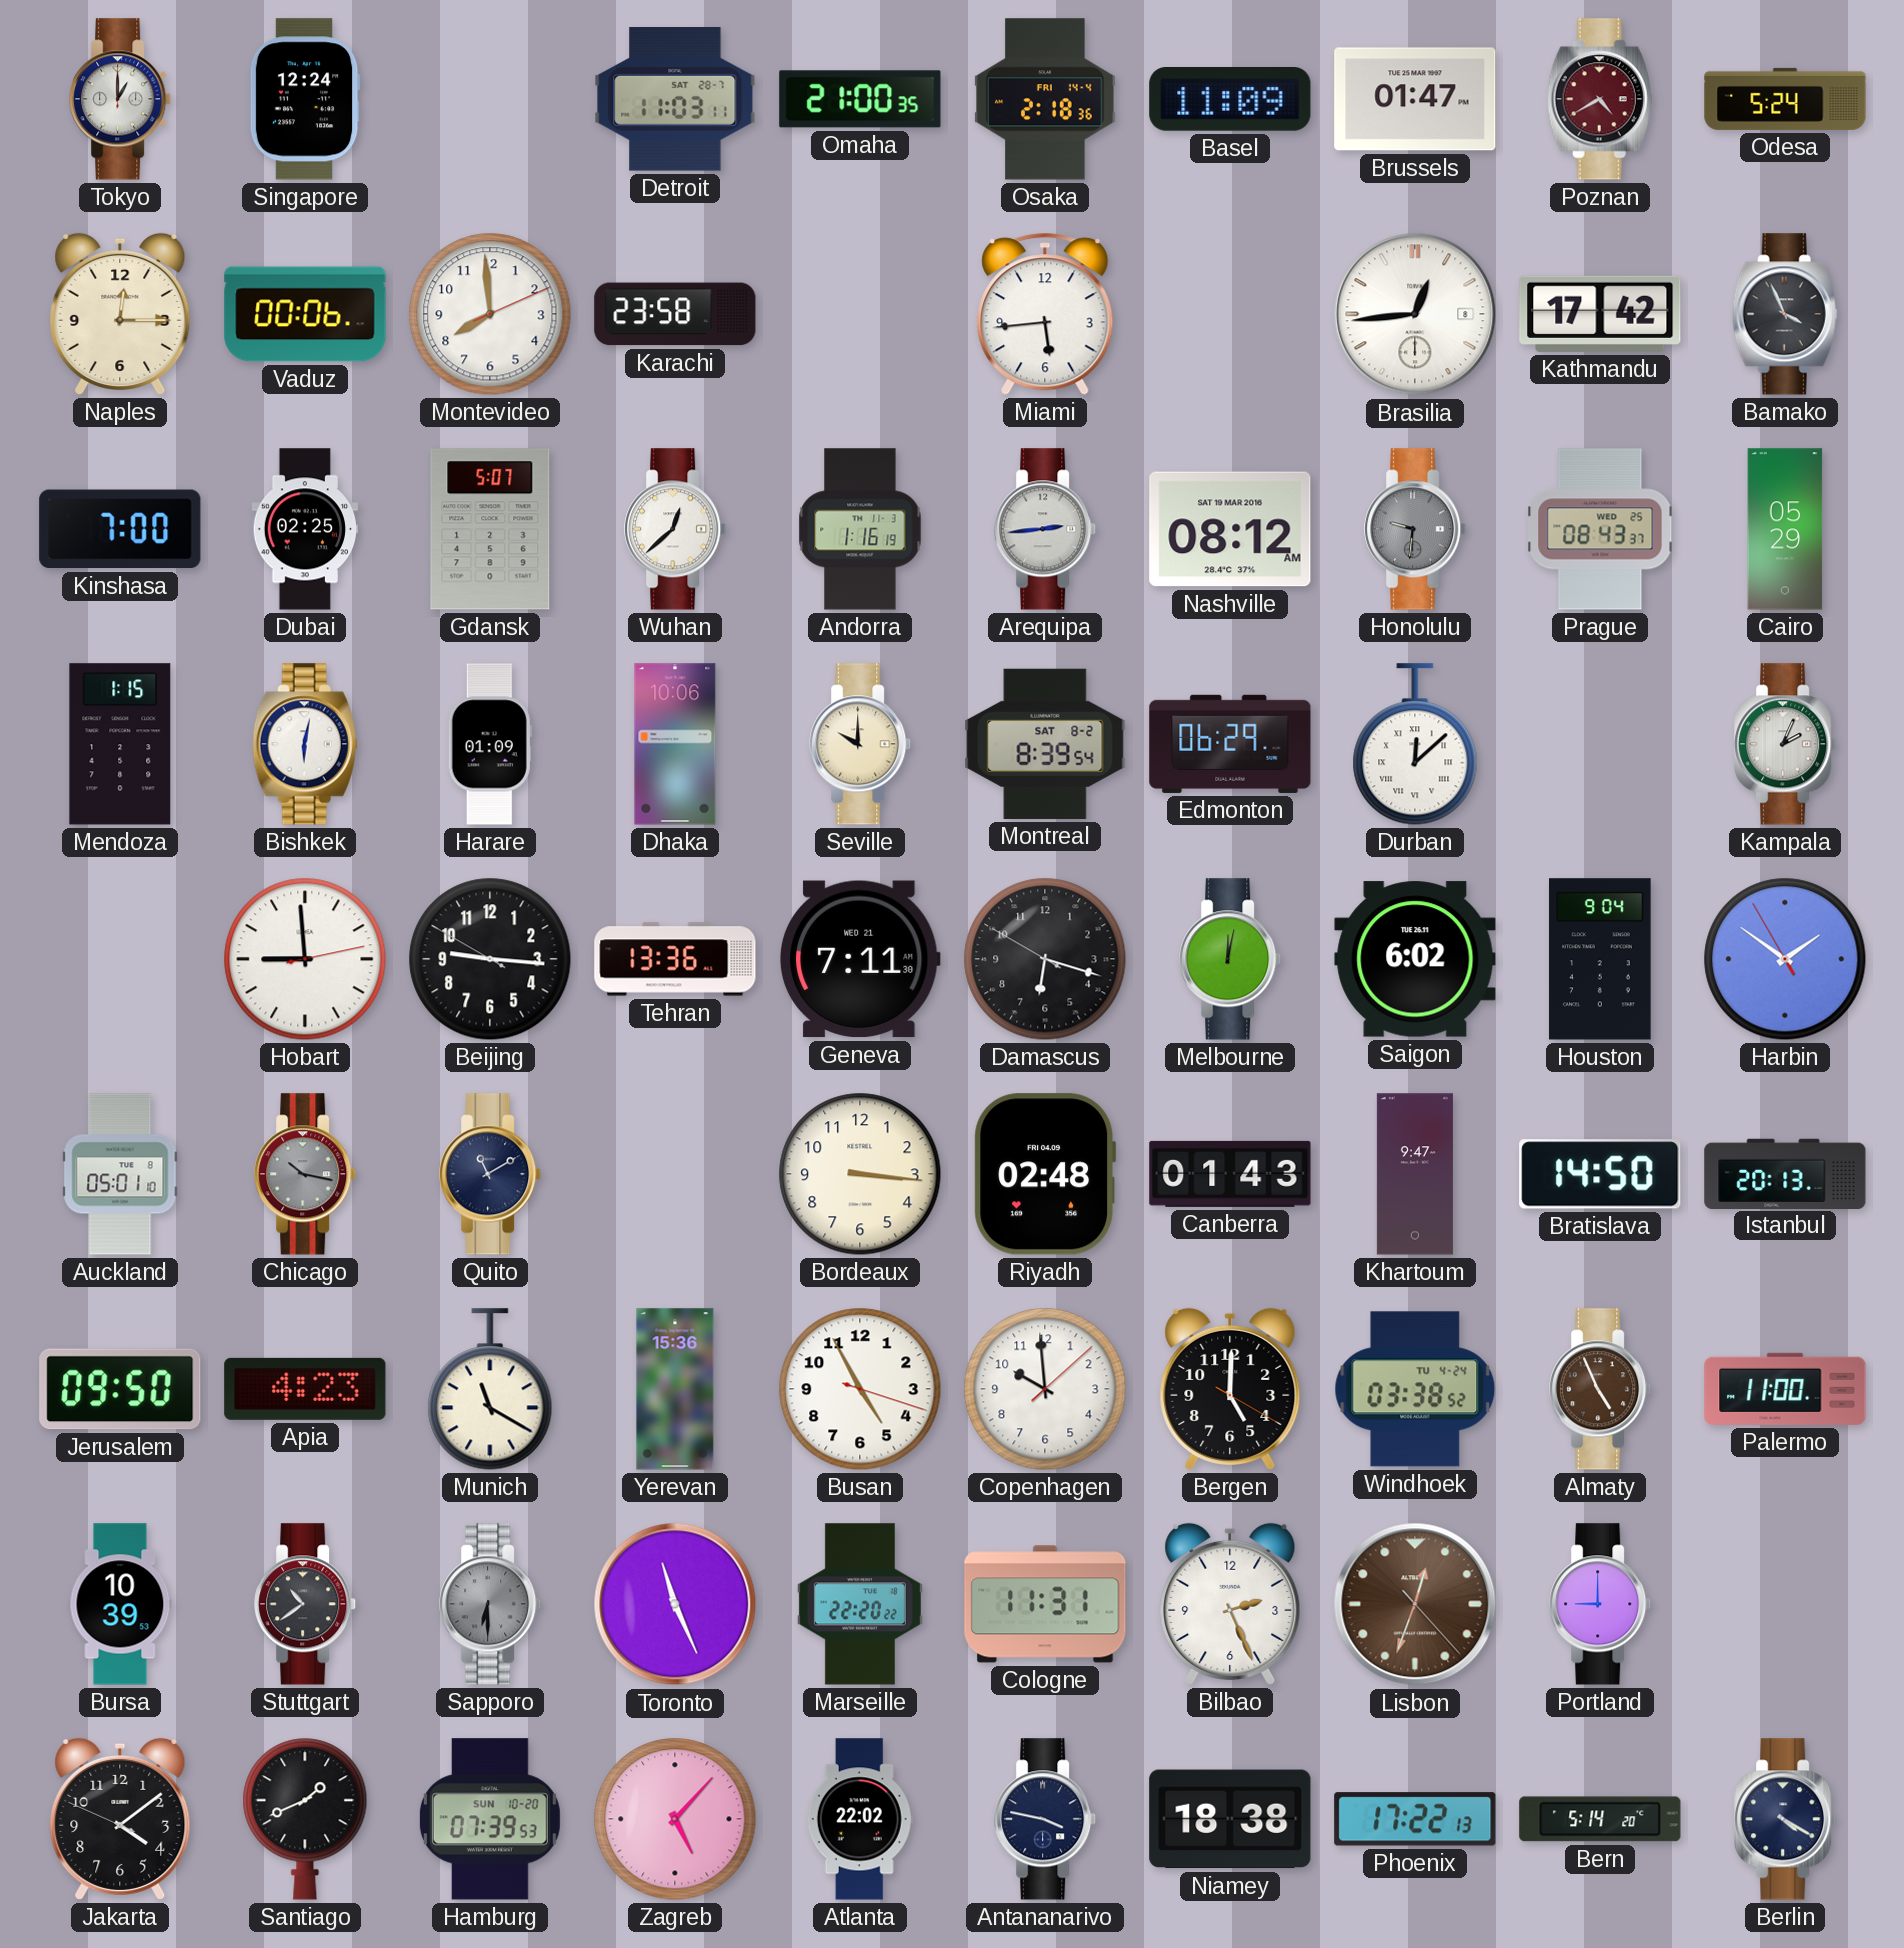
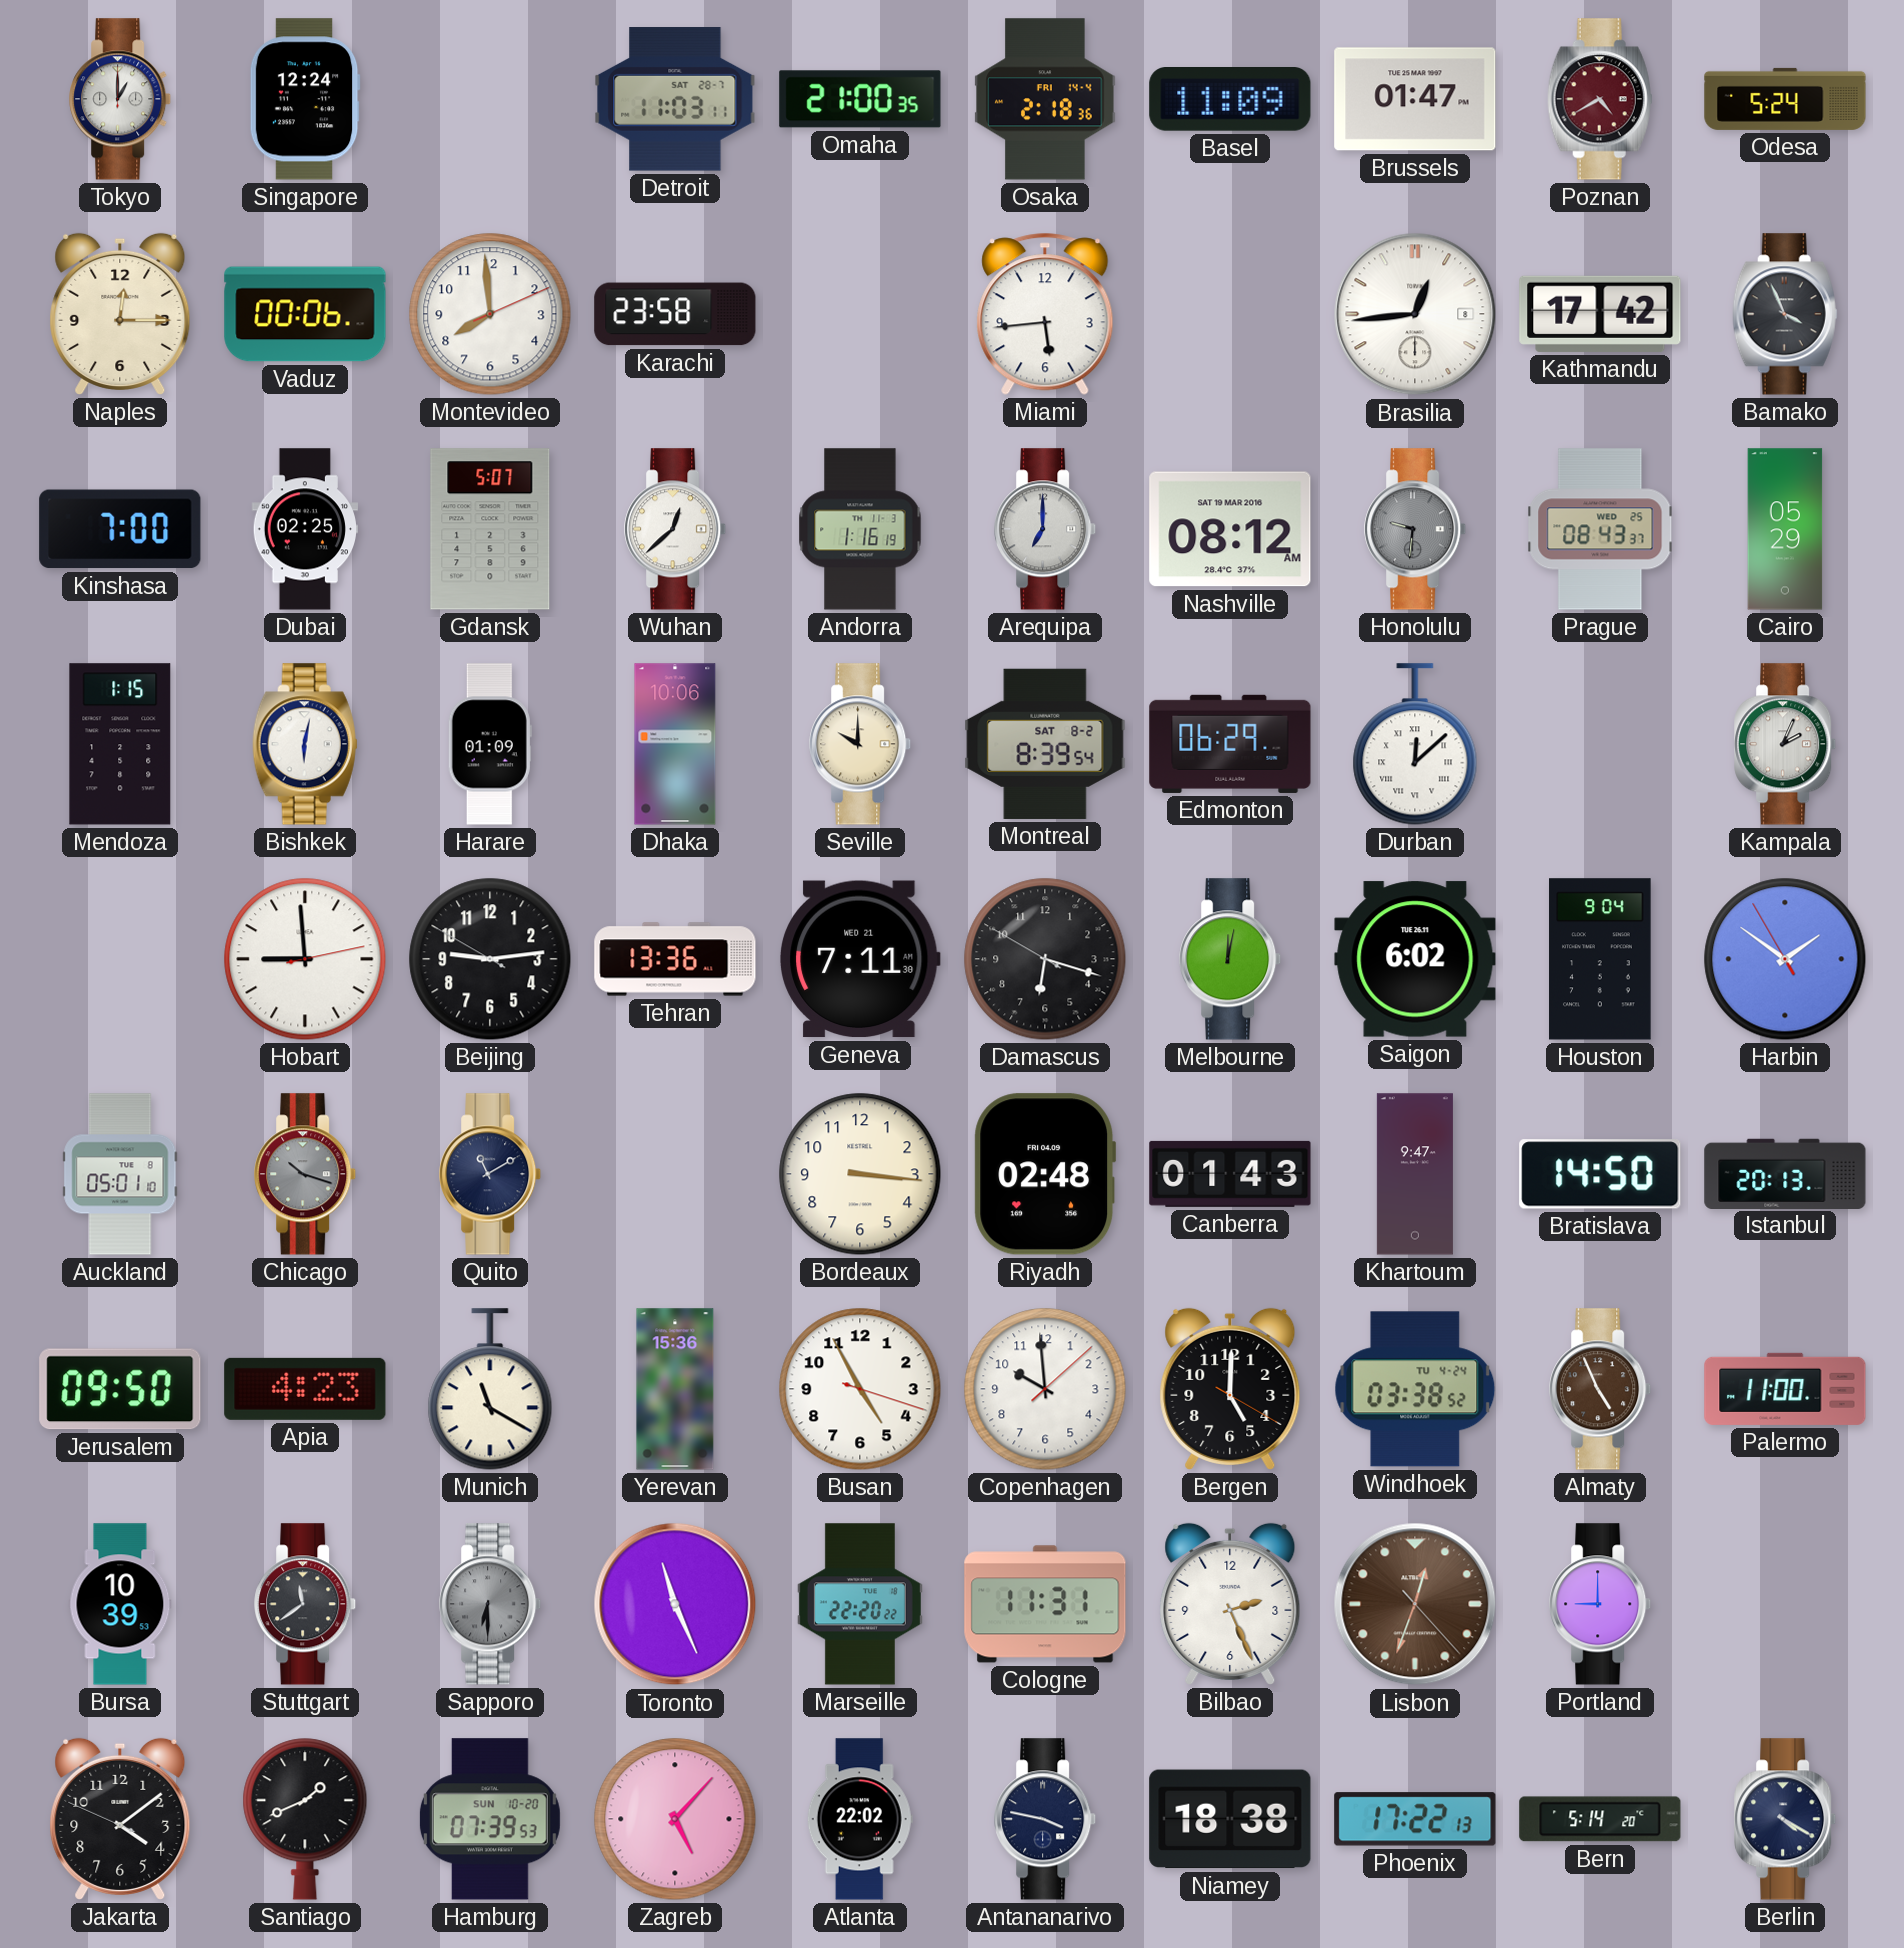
Arequipa: 2:44 -> 7:00
Beijing: 9:15 -> 9:13
Chicago: 10:17 -> 10:18
Stuttgart: 10:39 -> 11:39
